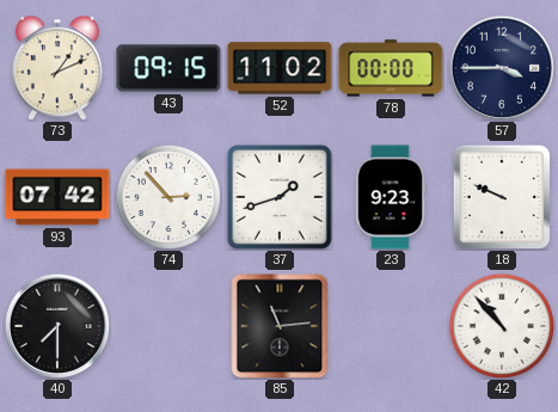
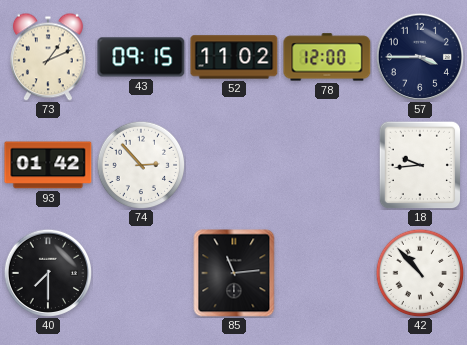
78: 00:00 -> 12:00
93: 07:42 -> 01:42
37: 1:42 -> none
23: 9:23 -> none
18: 9:49 -> 9:44
